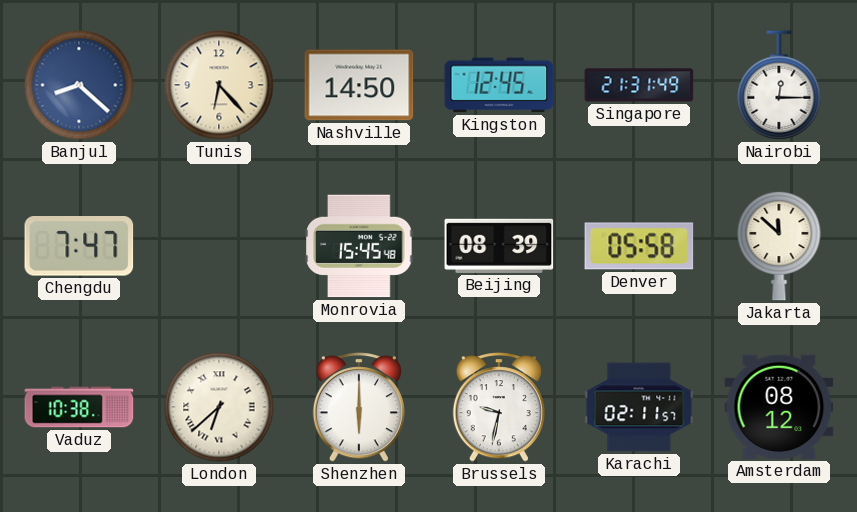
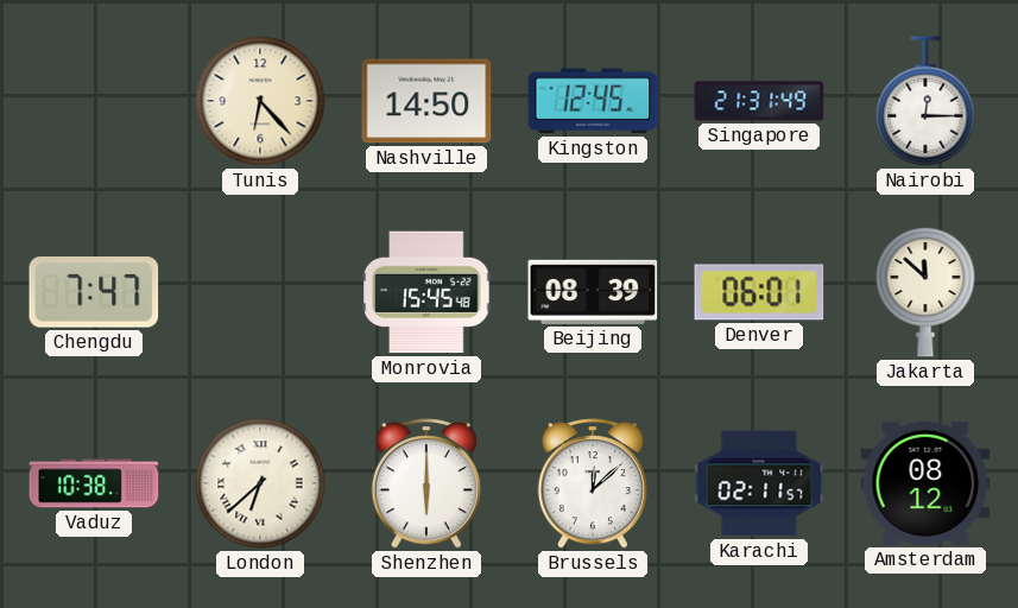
Banjul: 8:22 -> none
Denver: 05:58 -> 06:01
Brussels: 9:32 -> 12:08
